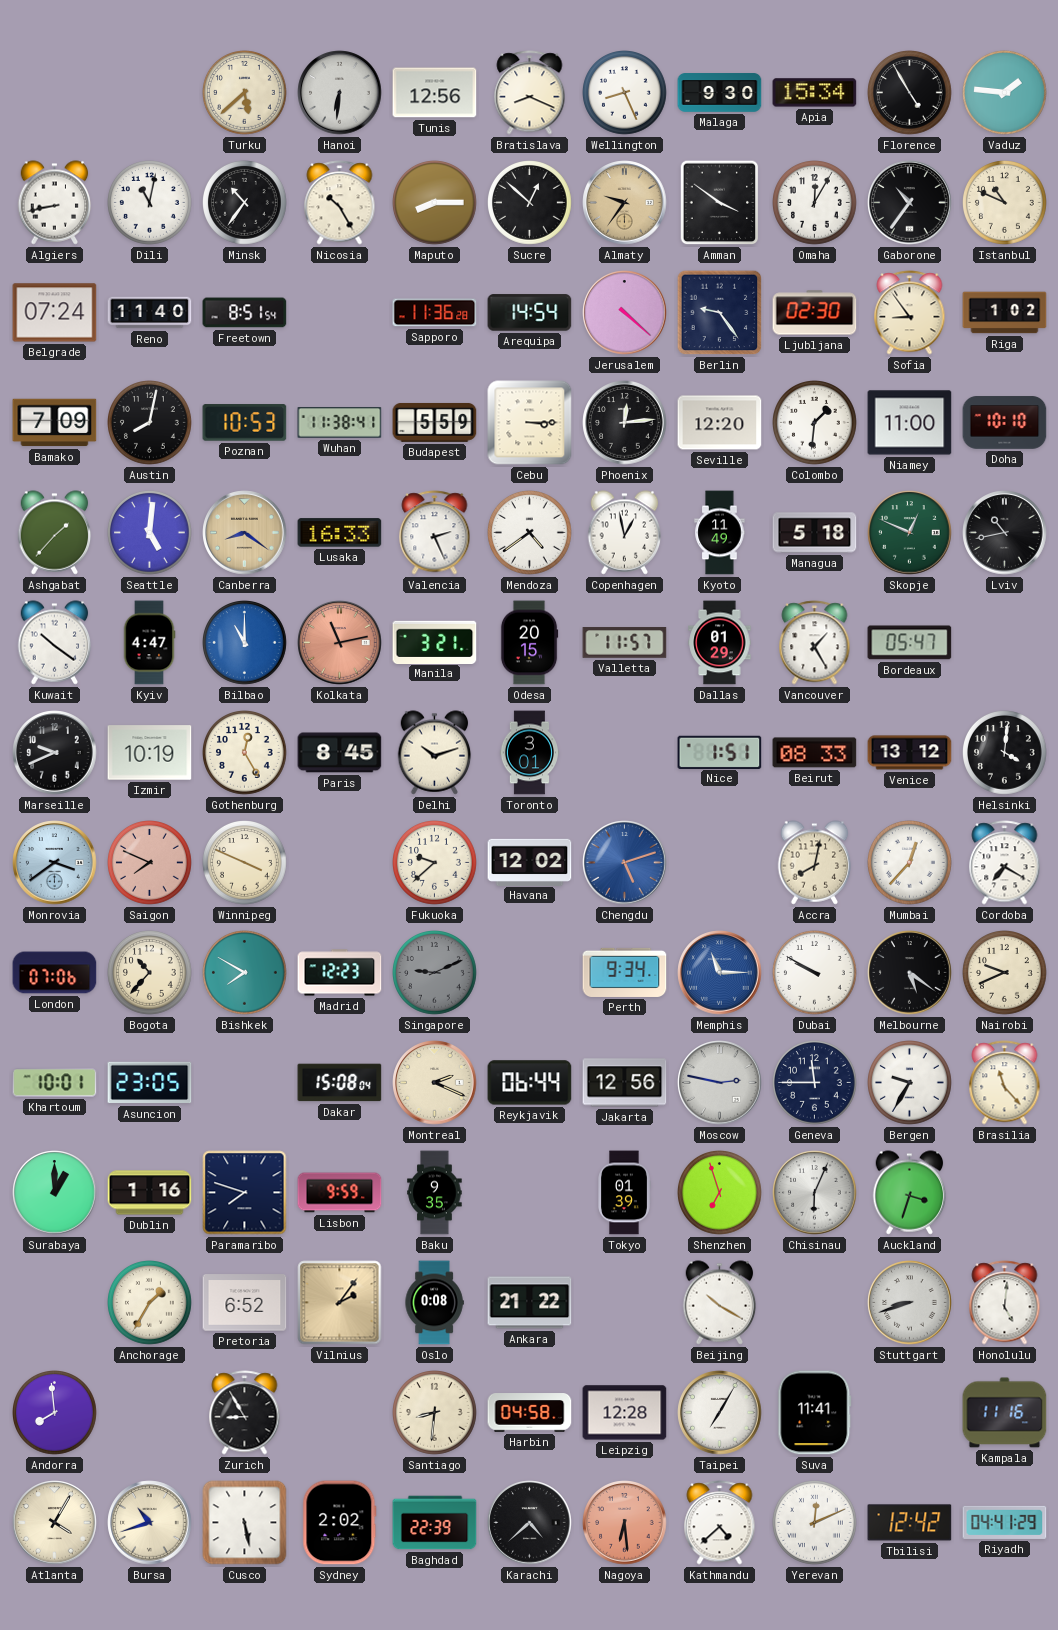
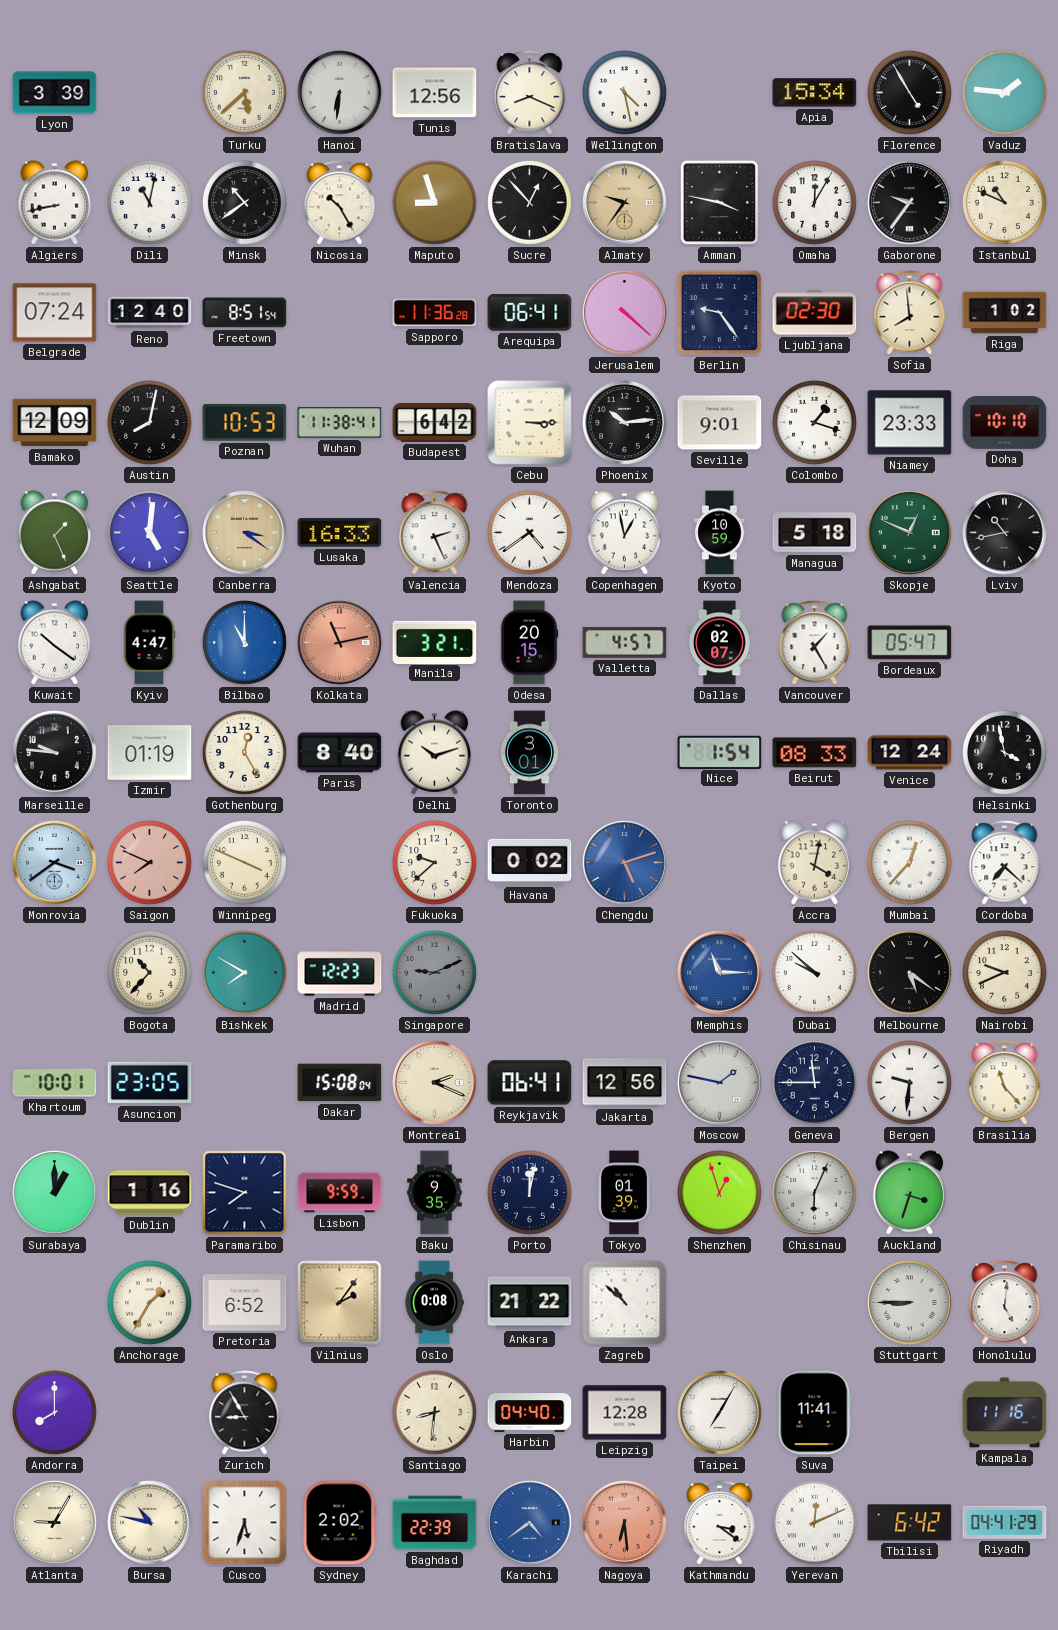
Lyon: none -> 3:39
Wellington: 8:26 -> 4:28
Malaga: 9:30 -> none
Minsk: 10:36 -> 10:39
Maputo: 8:15 -> 8:57
Sucre: 12:52 -> 12:53
Amman: 3:51 -> 3:47
Gaborone: 10:36 -> 9:36
Reno: 11:40 -> 12:40
Arequipa: 14:54 -> 06:41
Sofia: 8:54 -> 7:59
Bamako: 7:09 -> 12:09
Budapest: 5:59 -> 6:42
Phoenix: 12:14 -> 10:14
Seville: 12:20 -> 9:01
Colombo: 1:31 -> 1:18
Niamey: 11:00 -> 23:33
Ashgabat: 1:37 -> 1:26
Canberra: 8:21 -> 3:21
Kyoto: 11:49 -> 10:59
Valletta: 11:57 -> 4:57
Dallas: 01:29 -> 02:07
Marseille: 9:41 -> 9:46
Izmir: 10:19 -> 01:19
Paris: 8:45 -> 8:40
Nice: 1:51 -> 1:54
Venice: 13:12 -> 12:24
Helsinki: 4:01 -> 3:58
Havana: 12:02 -> 0:02
Accra: 8:02 -> 4:02
Cordoba: 7:20 -> 7:22
London: 07:06 -> none
Perth: 9:34 -> none
Dubai: 9:50 -> 9:52
Reykjavik: 06:44 -> 06:41
Moscow: 2:47 -> 1:47
Bergen: 9:35 -> 9:31
Porto: none -> 12:02
Shenzhen: 6:57 -> 12:57
Zagreb: none -> 10:52
Beijing: 10:20 -> none
Stuttgart: 8:42 -> 8:45
Andorra: 7:59 -> 8:00
Harbin: 04:58 -> 04:40
Atlanta: 4:05 -> 9:05
Bursa: 10:42 -> 10:47
Cusco: 5:28 -> 5:33
Karachi: 4:38 -> 4:39
Karachi dial: black -> blue
Kathmandu: 4:38 -> 3:21
Tbilisi: 12:42 -> 6:42
